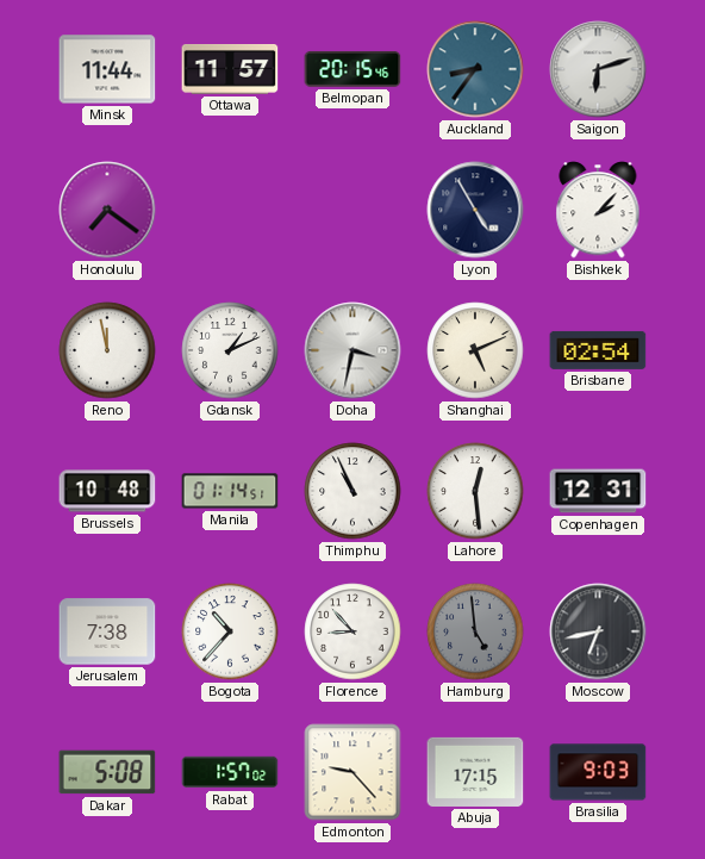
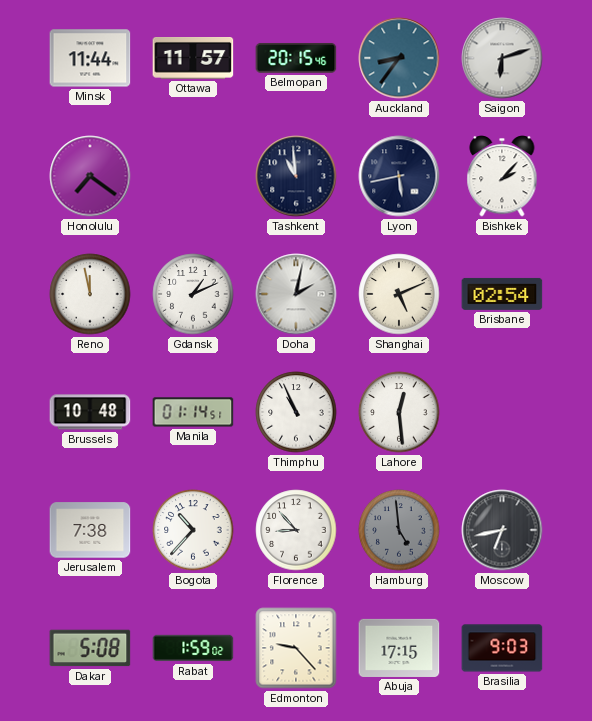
Tashkent: none -> 10:59
Lyon: 4:55 -> 5:43
Doha: 3:32 -> 2:02
Copenhagen: 12:31 -> none
Rabat: 1:57 -> 1:59
